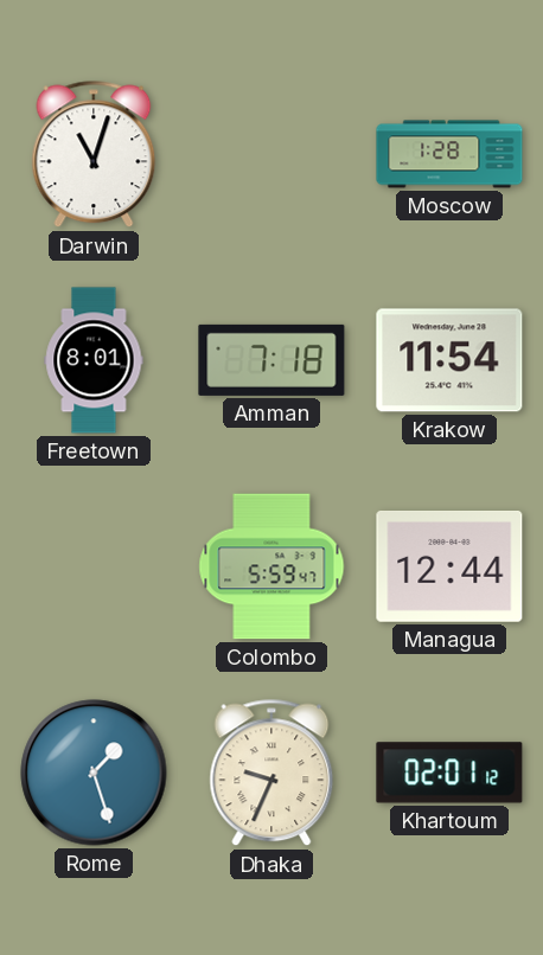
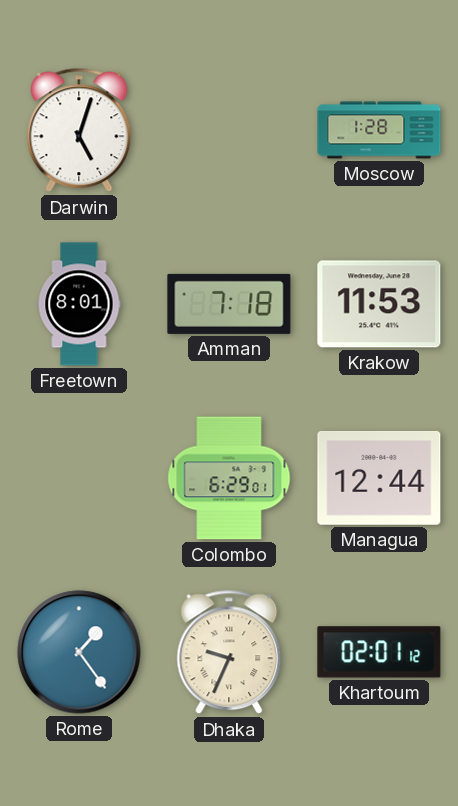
Darwin: 11:03 -> 5:03
Krakow: 11:54 -> 11:53
Colombo: 5:59 -> 6:29
Rome: 1:27 -> 1:24
